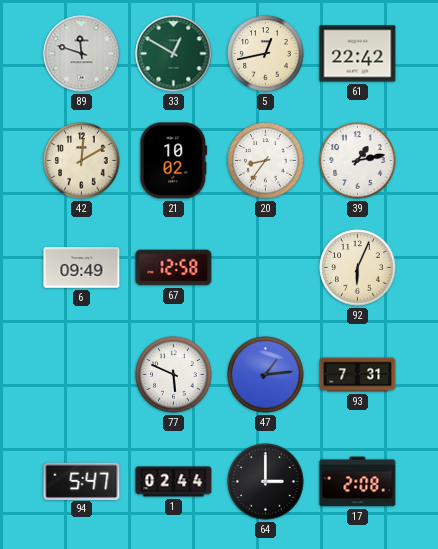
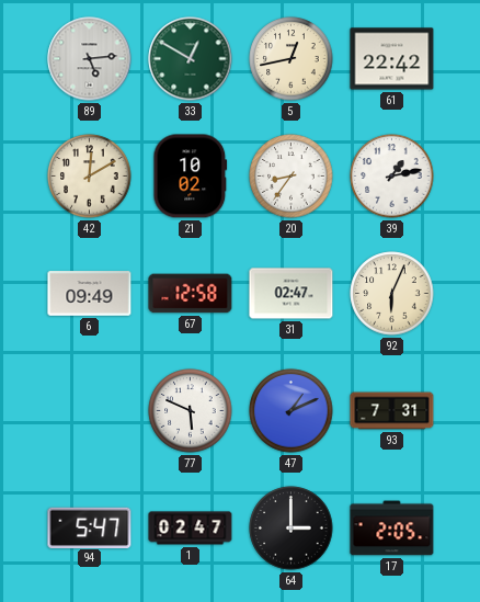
89: 11:48 -> 5:14
31: none -> 02:47
47: 1:14 -> 1:11
1: 02:44 -> 02:47
17: 2:08 -> 2:05
